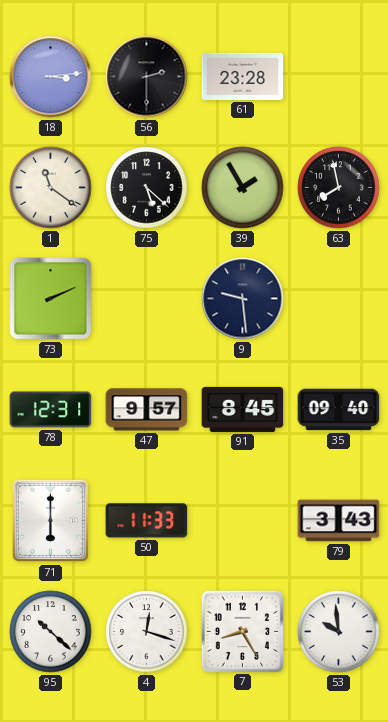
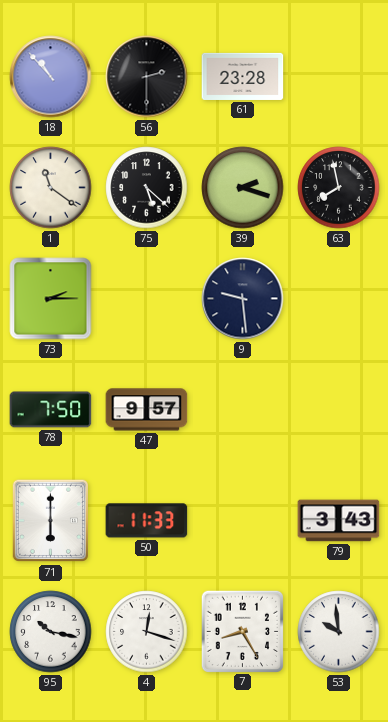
18: 3:14 -> 10:53
39: 1:55 -> 2:18
73: 2:11 -> 2:15
78: 12:31 -> 7:50
91: 8:45 -> none
35: 09:40 -> none
95: 10:22 -> 10:17
